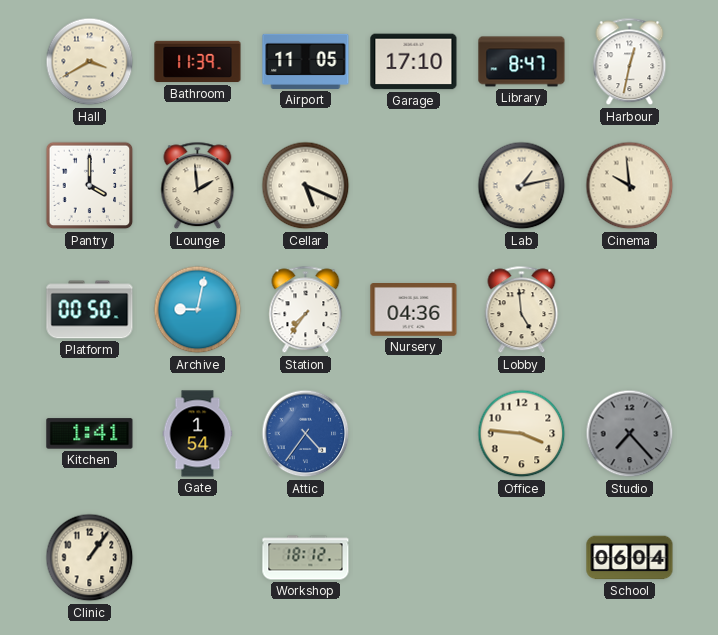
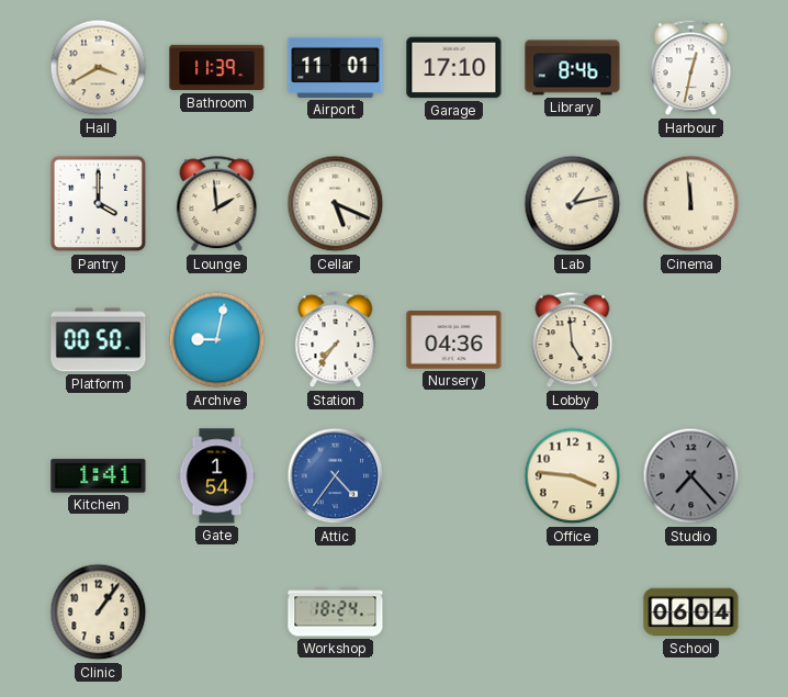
Airport: 11:05 -> 11:01
Library: 8:47 -> 8:46
Cinema: 9:59 -> 11:59
Workshop: 18:12 -> 18:24
